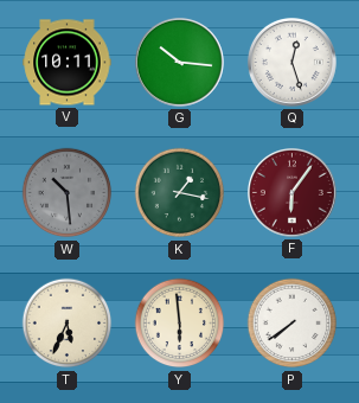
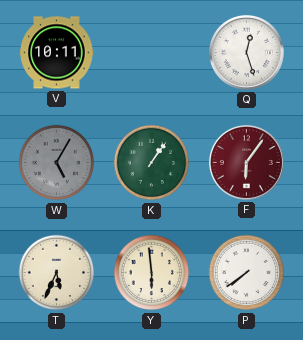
G: 10:16 -> none
W: 10:29 -> 5:05
K: 1:17 -> 1:06
